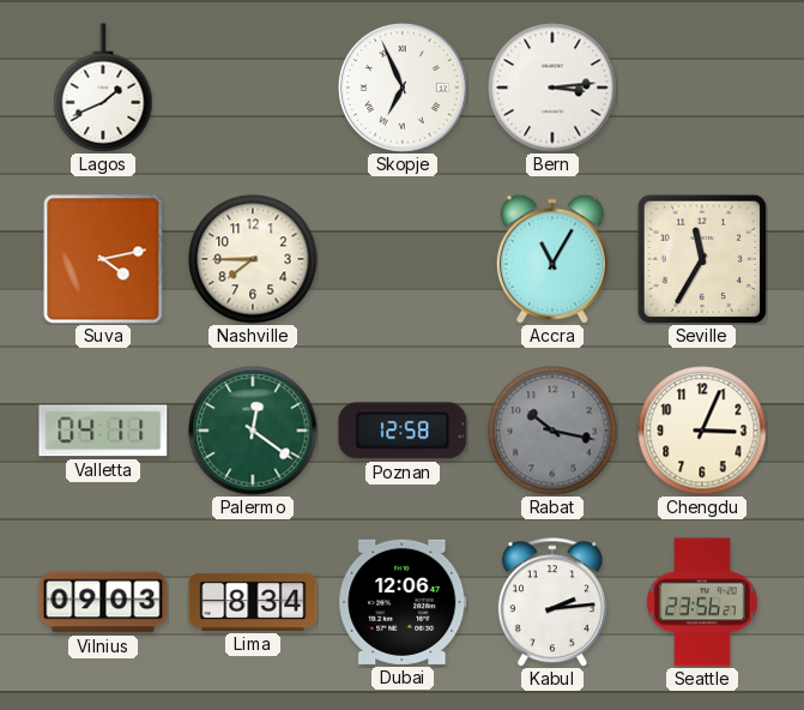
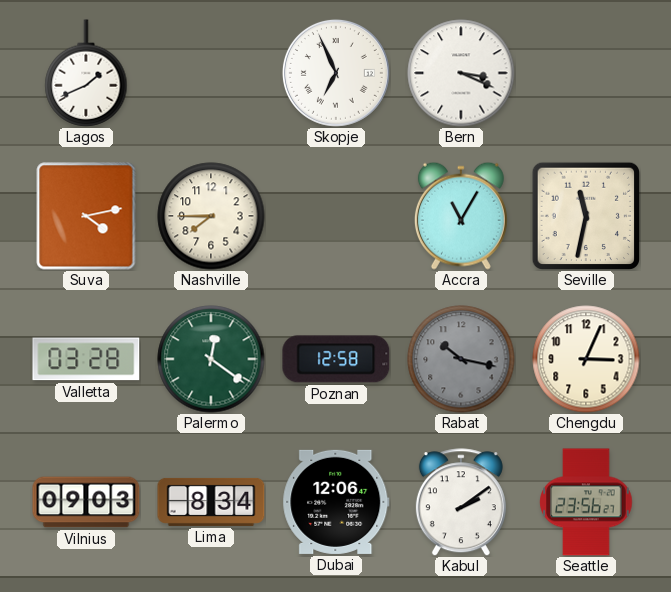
Bern: 3:14 -> 3:19
Seville: 11:35 -> 11:32
Valletta: 04:11 -> 03:28
Kabul: 2:14 -> 2:09
